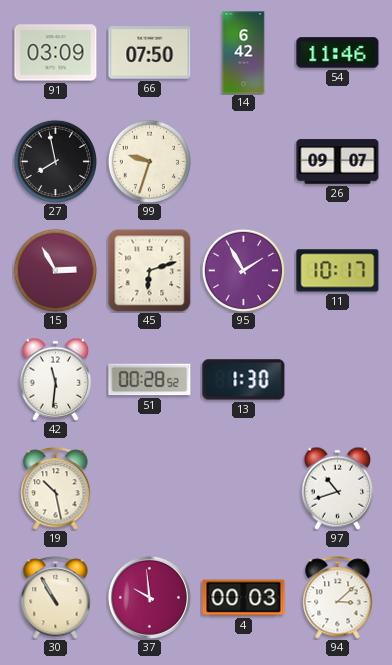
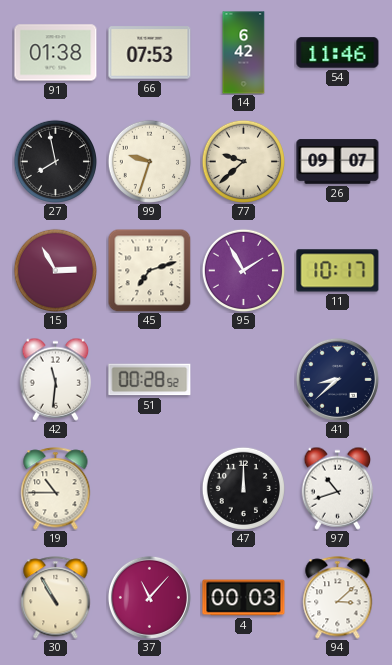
91: 03:09 -> 01:38
66: 07:50 -> 07:53
77: none -> 9:38
45: 6:12 -> 7:12
13: 1:30 -> none
41: none -> 8:38
19: 10:28 -> 10:45
47: none -> 12:00
37: 9:59 -> 11:07
